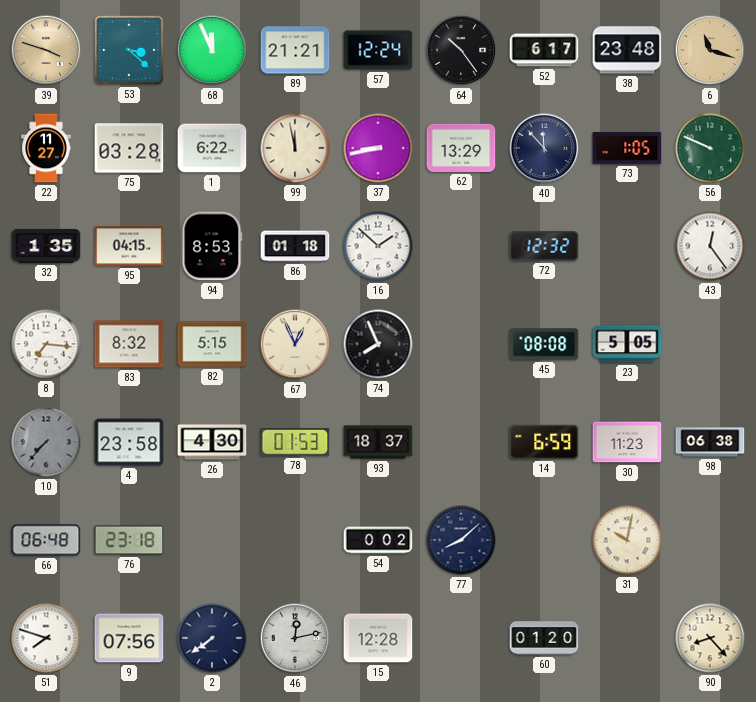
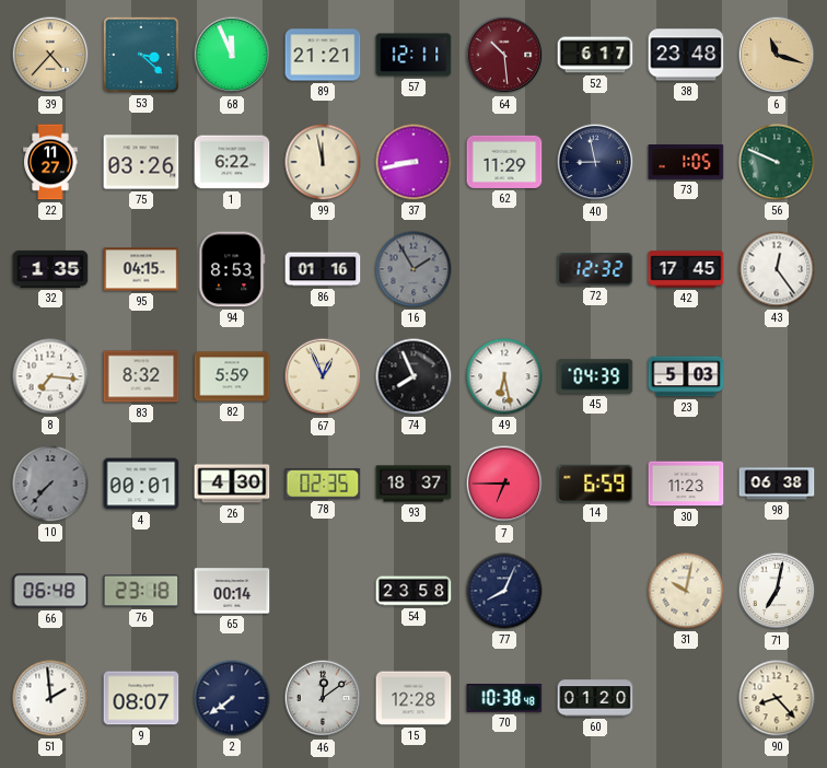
39: 3:48 -> 4:37
57: 12:24 -> 12:11
64: 10:24 -> 10:29
64 dial: black -> burgundy
75: 03:28 -> 03:26
62: 13:29 -> 11:29
40: 11:53 -> 8:58
86: 01:18 -> 01:16
16: 1:52 -> 1:55
16 dial: white -> grey
42: none -> 17:45
82: 5:15 -> 5:59
49: none -> 6:28
45: 08:08 -> 04:39
23: 5:05 -> 5:03
4: 23:58 -> 00:01
78: 01:53 -> 02:35
7: none -> 6:45
65: none -> 00:14
54: 0:02 -> 23:58
77: 8:08 -> 8:04
71: none -> 7:02
51: 7:48 -> 1:59
9: 07:56 -> 08:07
46: 12:13 -> 12:09
70: none -> 10:38
